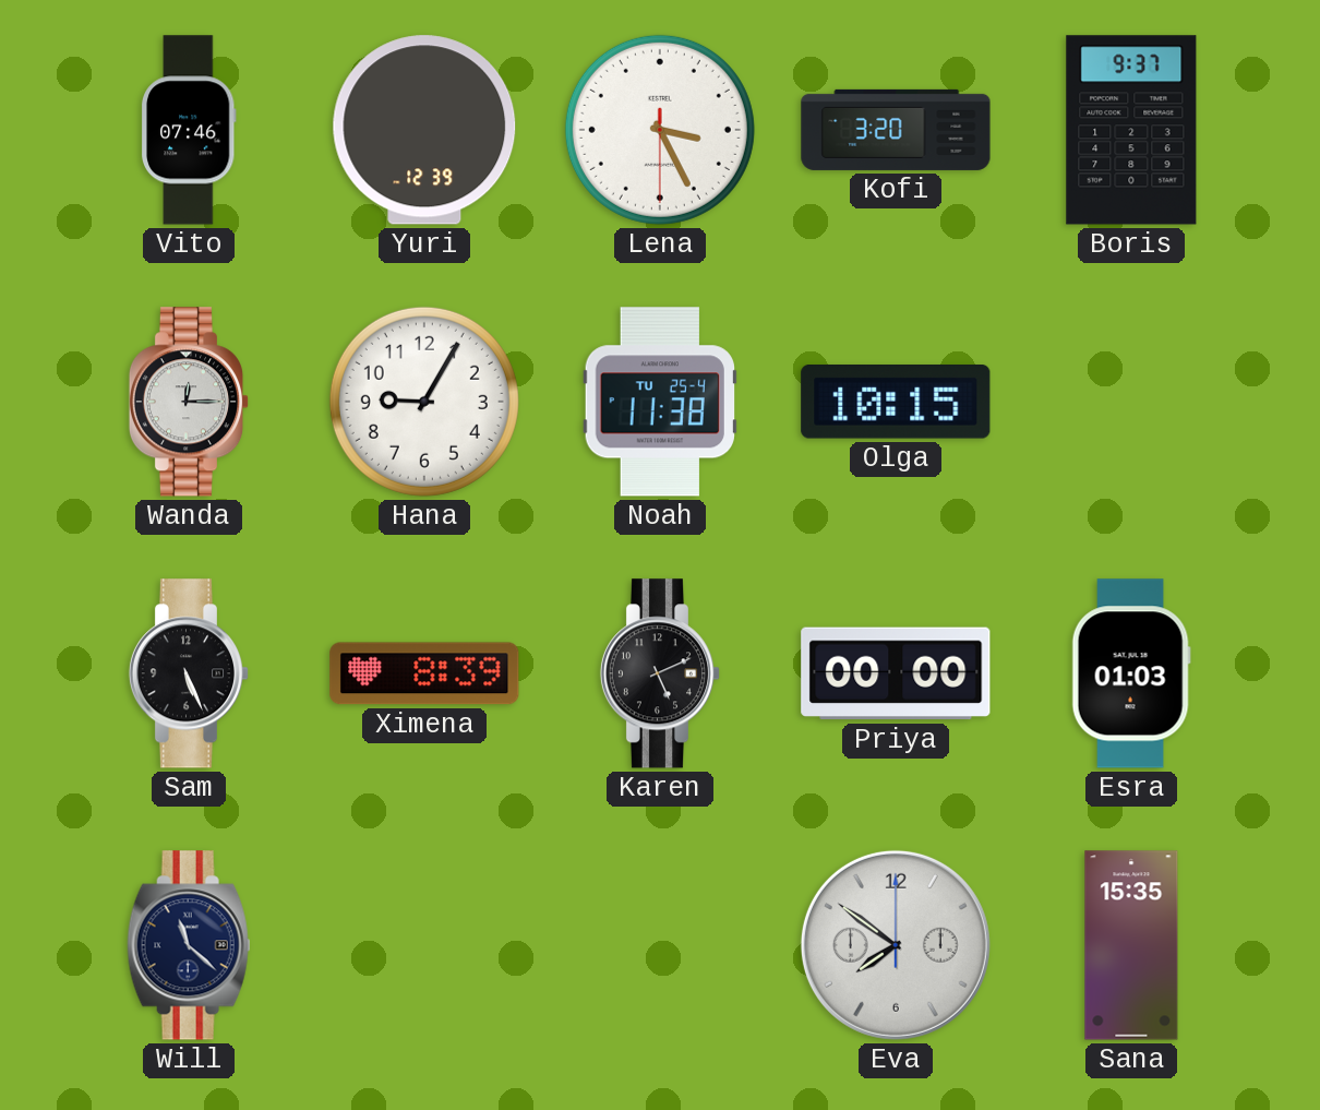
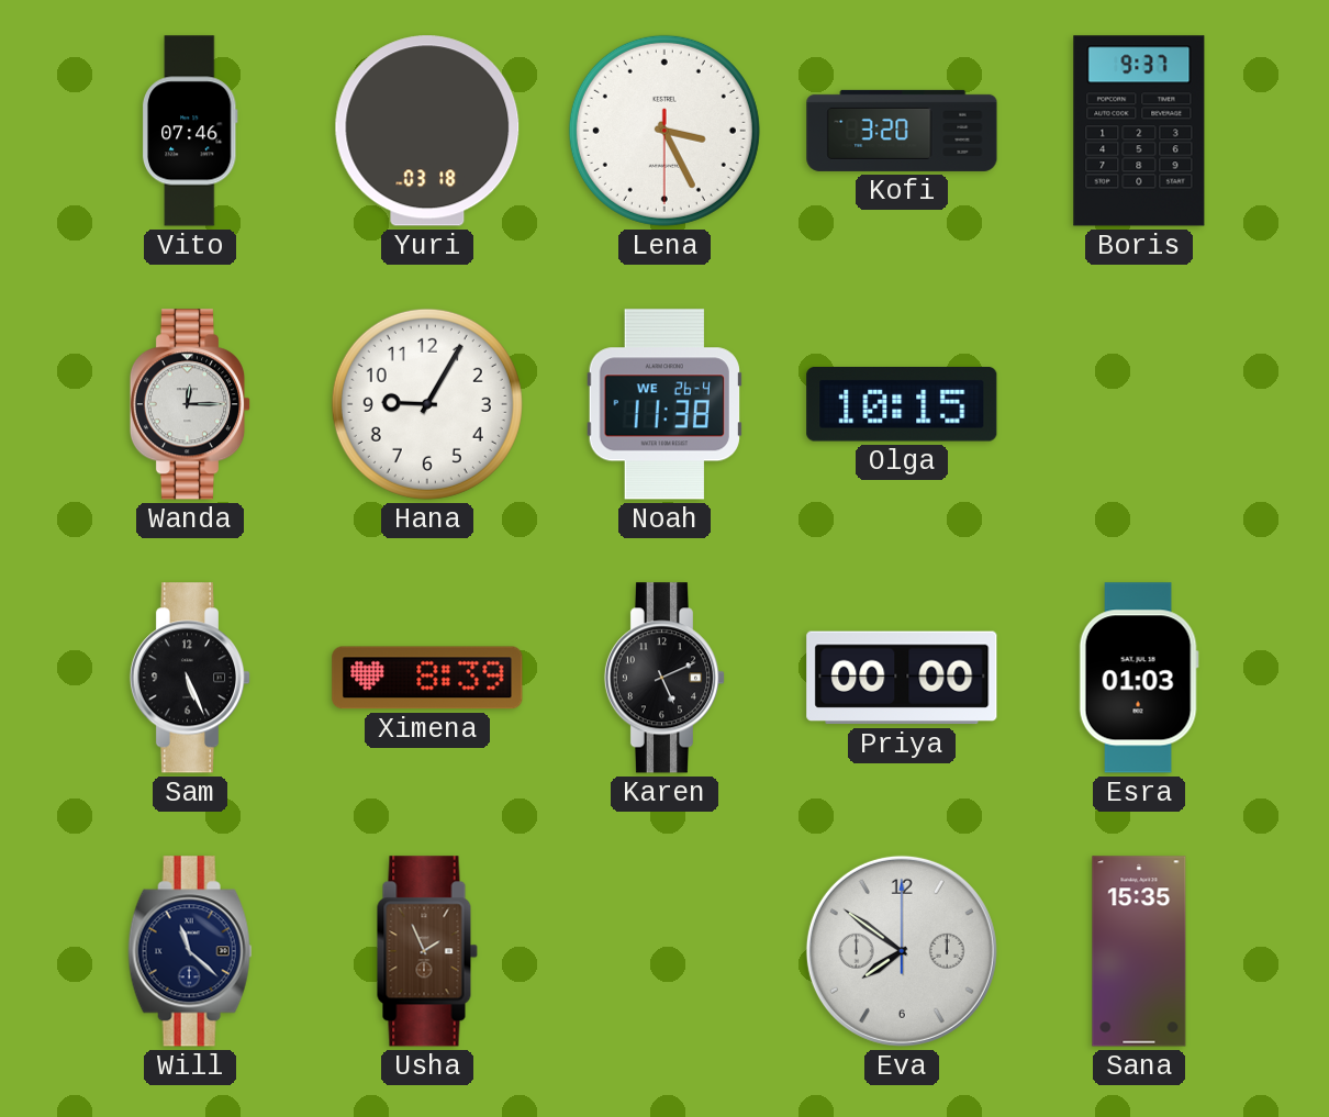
Yuri: 12:39 -> 03:18
Noah date: TU 25-4 -> WE 26-4
Usha: none -> 1:56
